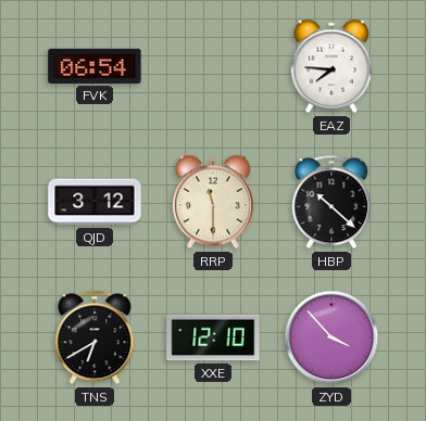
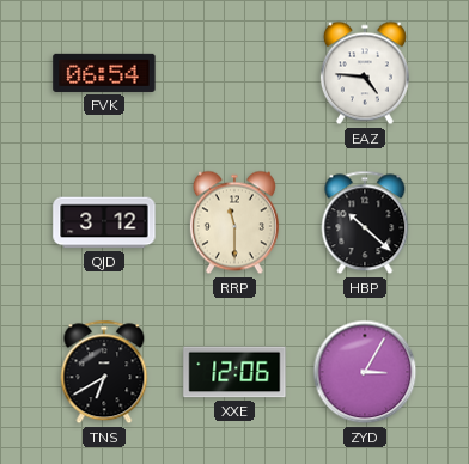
EAZ: 7:46 -> 4:46
XXE: 12:10 -> 12:06
ZYD: 3:53 -> 3:05
